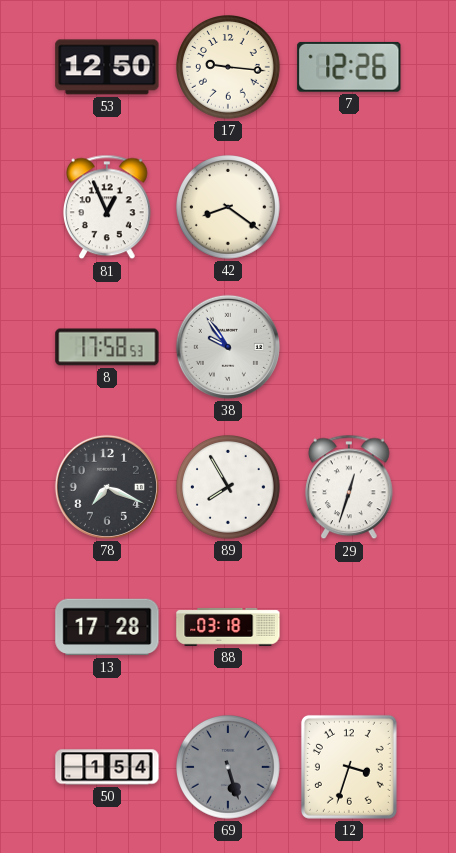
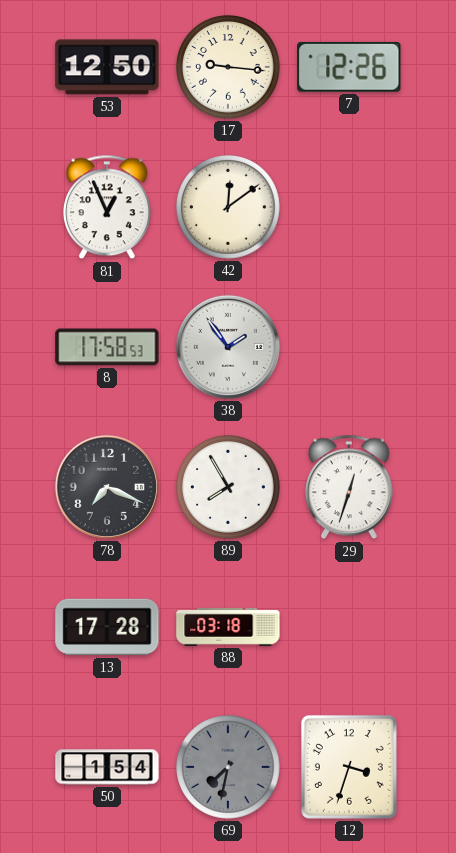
42: 8:21 -> 12:09
38: 9:54 -> 1:54
69: 5:27 -> 7:32
